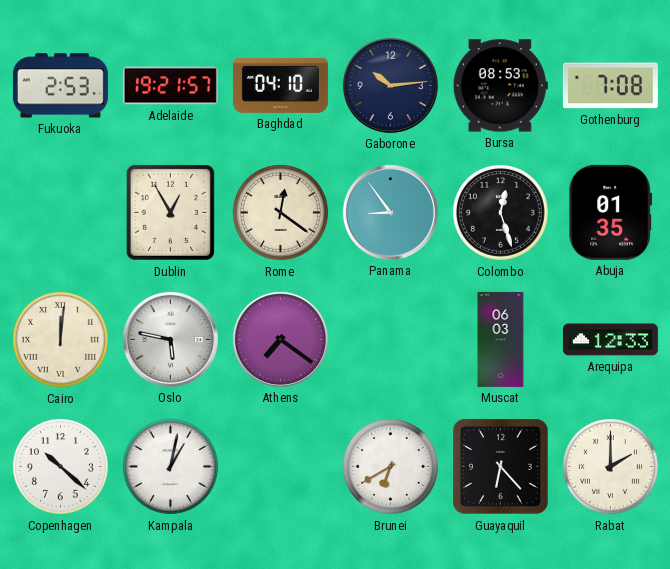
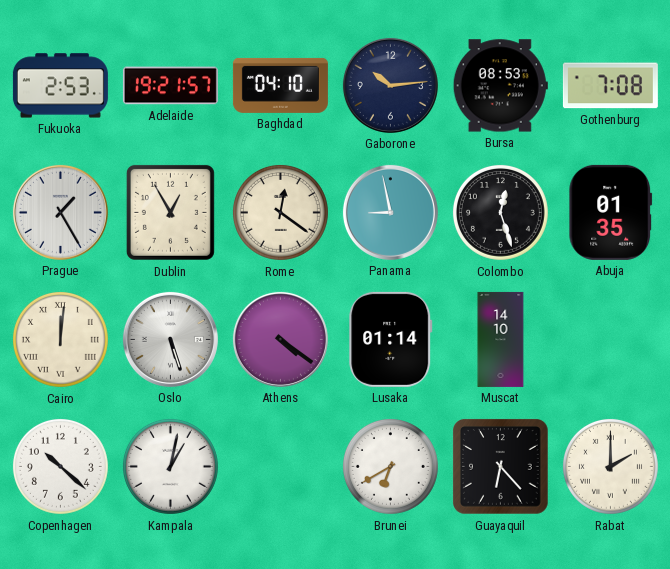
Prague: none -> 1:25
Panama: 8:54 -> 8:58
Oslo: 5:47 -> 5:27
Athens: 7:21 -> 4:21
Lusaka: none -> 01:14
Muscat: 06:03 -> 14:10
Arequipa: 12:33 -> none
